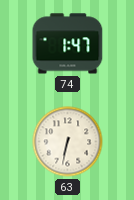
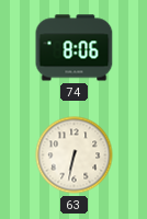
74: 1:47 -> 8:06
